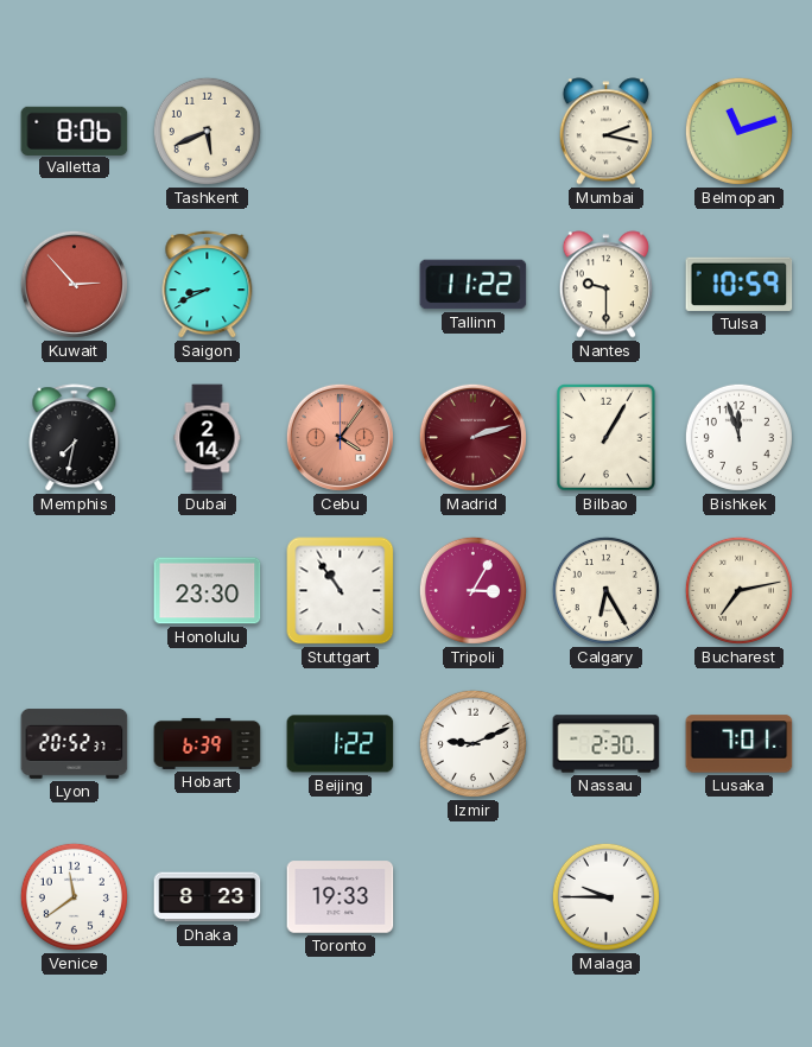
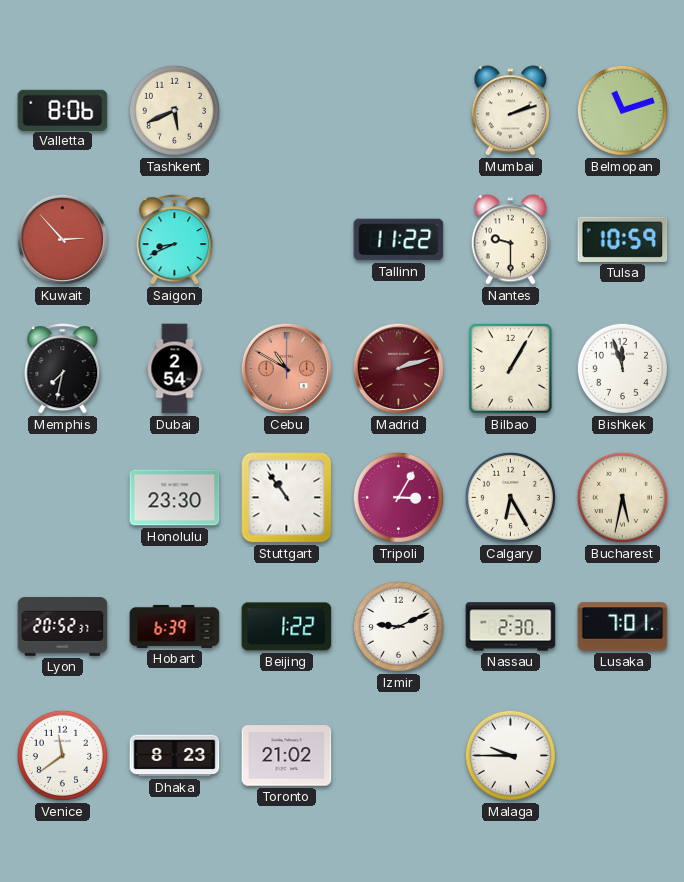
Mumbai: 2:17 -> 2:12
Dubai: 2:14 -> 2:54
Cebu: 4:06 -> 10:50
Bucharest: 7:13 -> 5:32
Toronto: 19:33 -> 21:02
